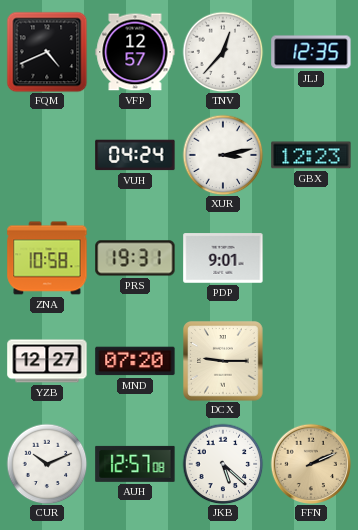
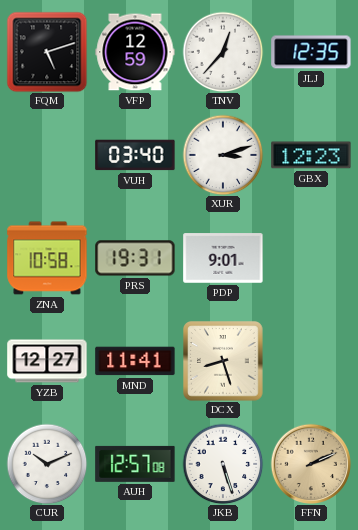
FQM: 4:41 -> 5:12
VFP: 12:57 -> 12:59
VUH: 04:24 -> 03:40
XUR: 3:13 -> 3:12
MND: 07:20 -> 11:41
DCX: 9:15 -> 8:27
JKB: 5:22 -> 5:27
